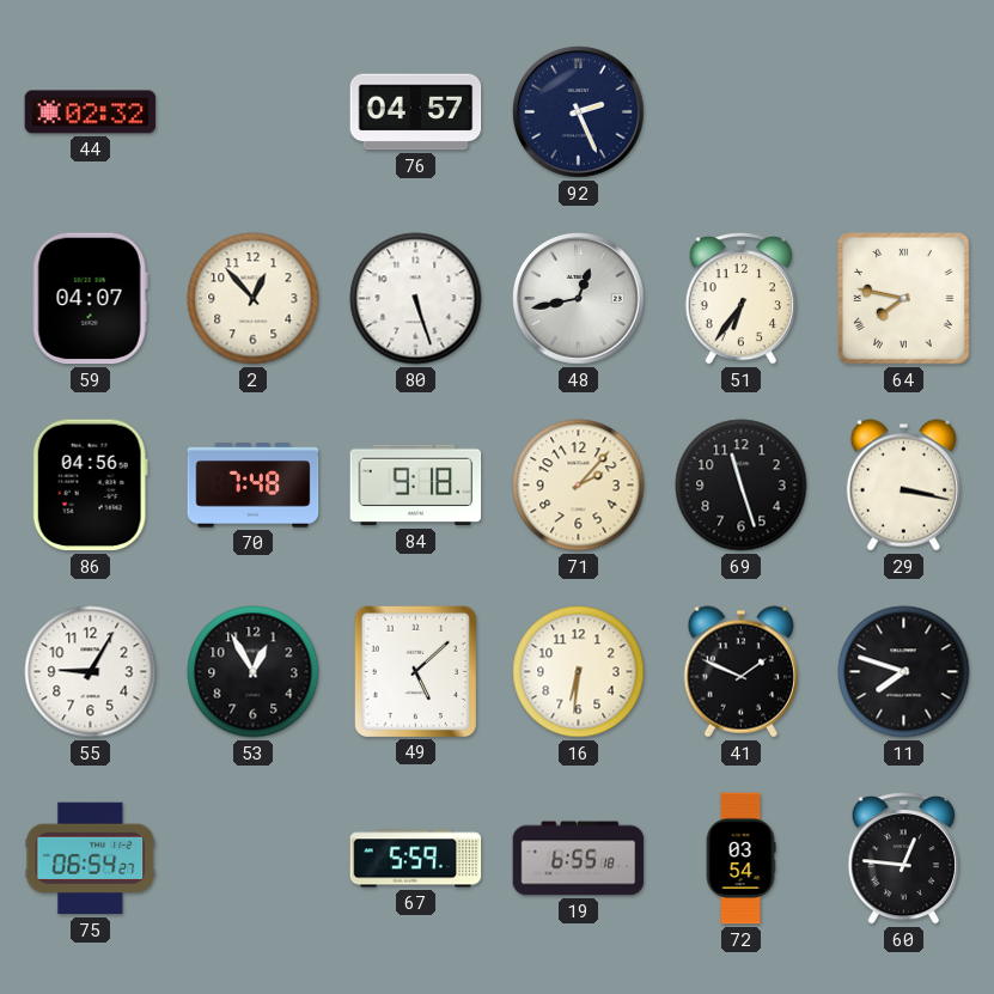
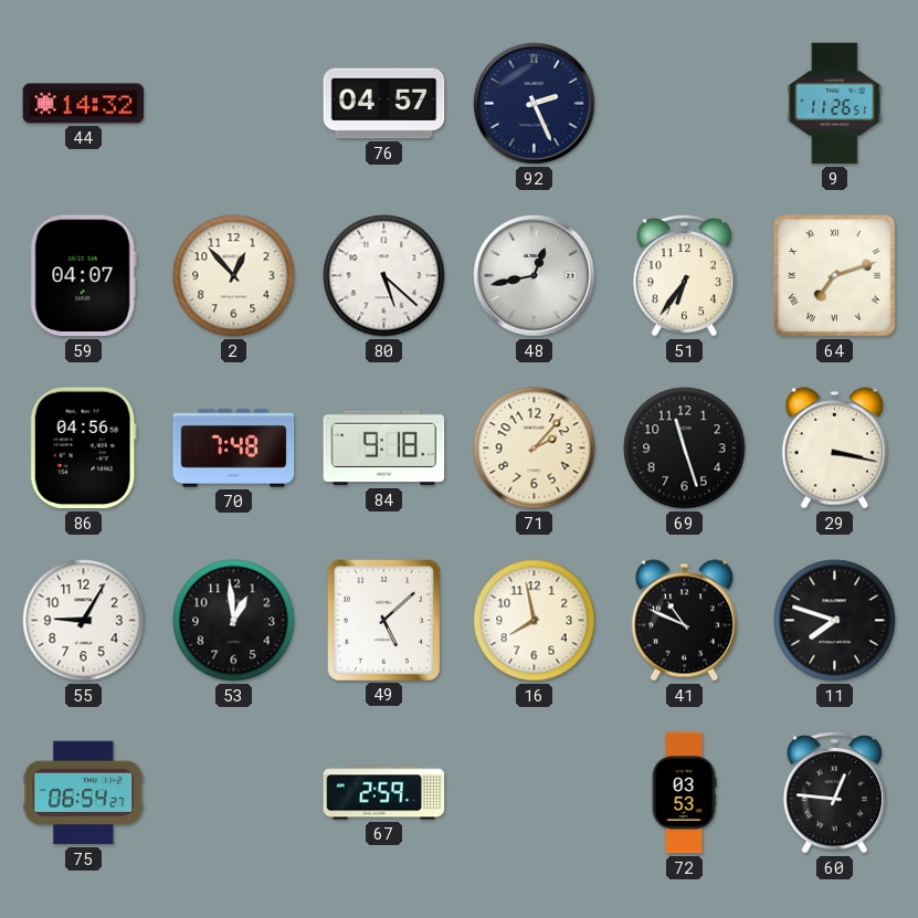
44: 02:32 -> 14:32
9: none -> 11:26
80: 5:27 -> 5:22
64: 7:47 -> 7:12
53: 12:55 -> 12:59
16: 6:31 -> 7:58
41: 1:49 -> 10:49
67: 5:59 -> 2:59
19: 6:55 -> none
72: 03:54 -> 03:53
